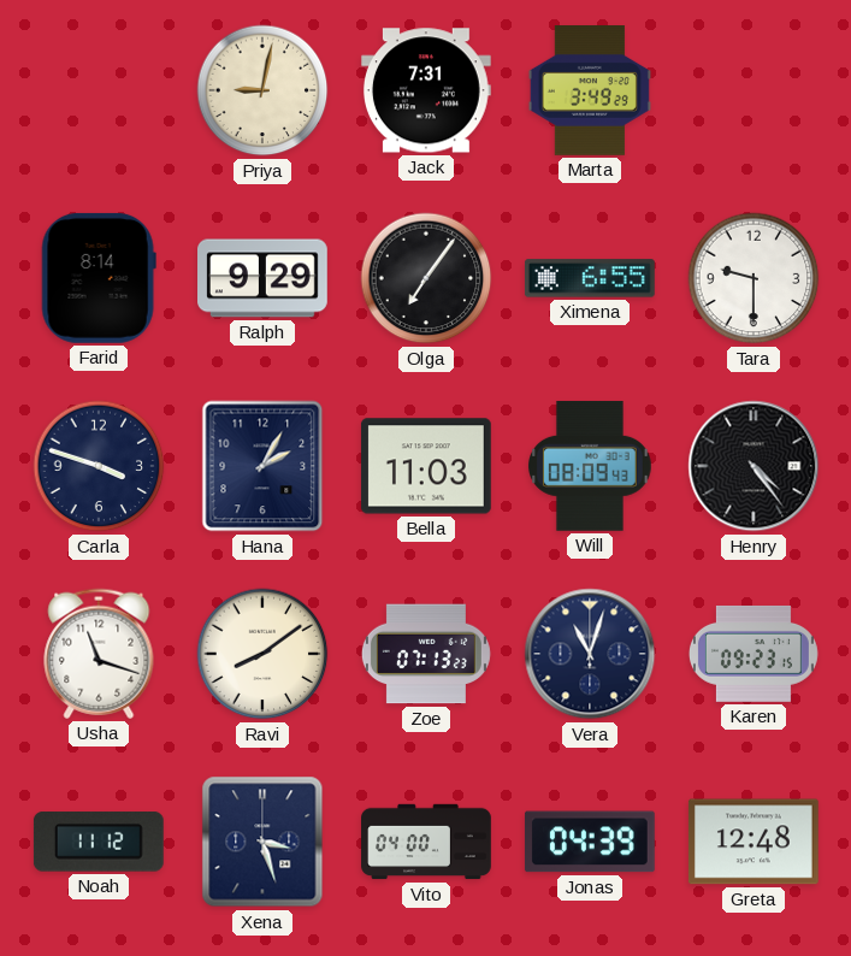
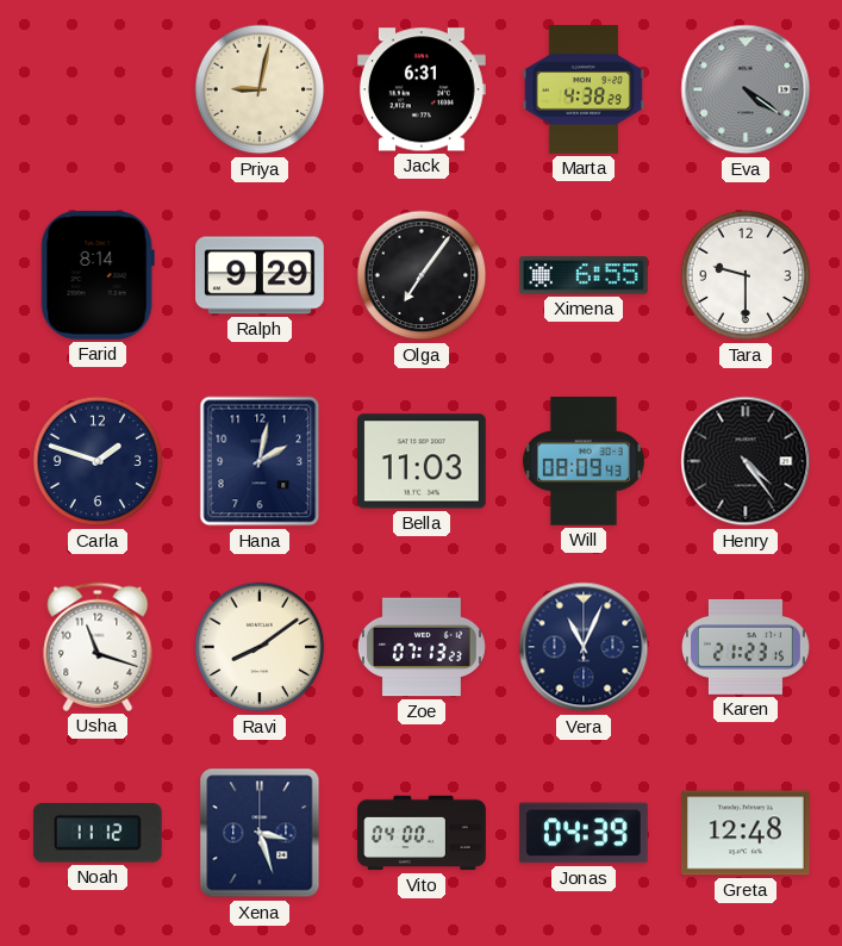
Jack: 7:31 -> 6:31
Marta: 3:49 -> 4:38
Eva: none -> 4:21
Carla: 3:48 -> 1:48
Hana: 2:05 -> 2:02
Vera: 11:03 -> 11:04
Karen: 09:23 -> 21:23
